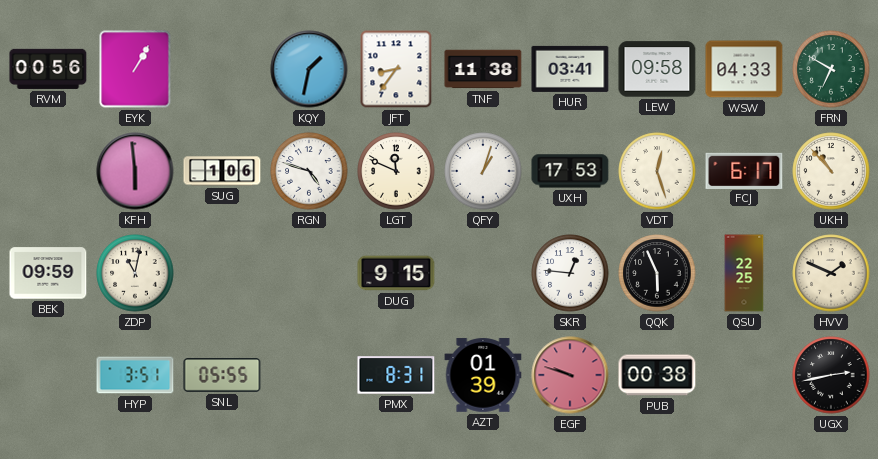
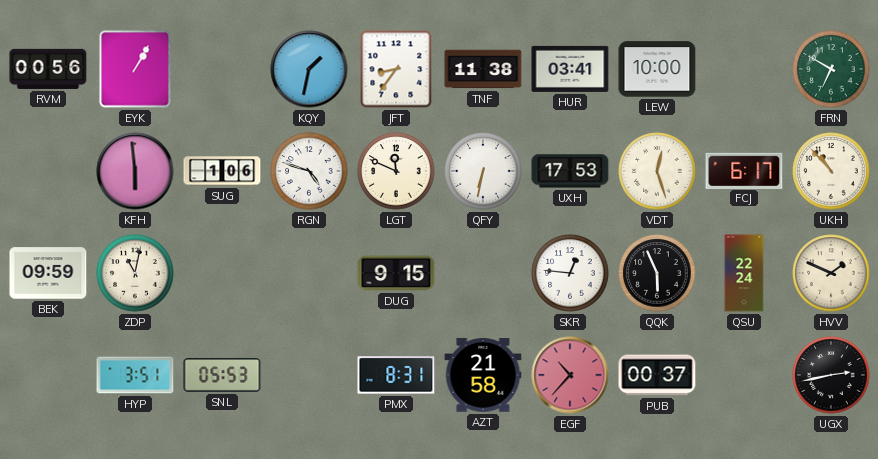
LEW: 09:58 -> 10:00
WSW: 04:33 -> none
QFY: 1:03 -> 6:32
QSU: 22:25 -> 22:24
SNL: 05:55 -> 05:53
AZT: 01:39 -> 21:58
EGF: 9:48 -> 10:37
PUB: 00:38 -> 00:37
